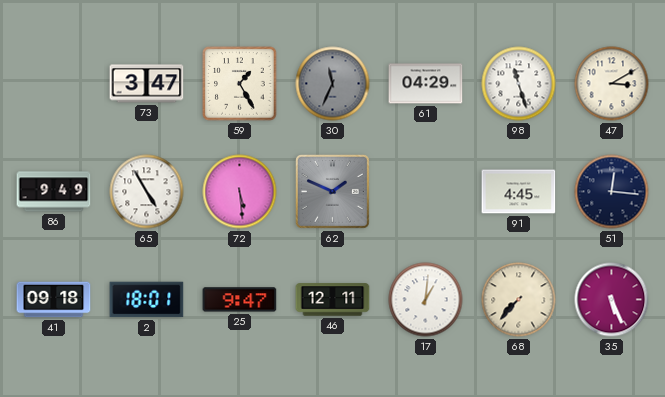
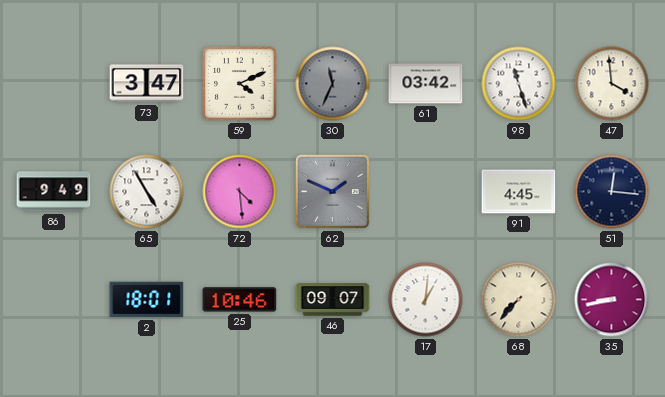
59: 1:25 -> 4:11
61: 04:29 -> 03:42
47: 3:10 -> 3:59
72: 5:29 -> 4:29
41: 09:18 -> none
25: 9:47 -> 10:46
46: 12:11 -> 09:07
35: 5:26 -> 8:43
